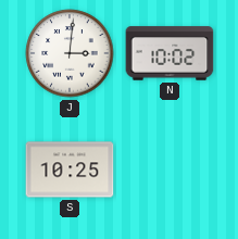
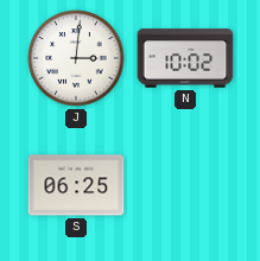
S: 10:25 -> 06:25
